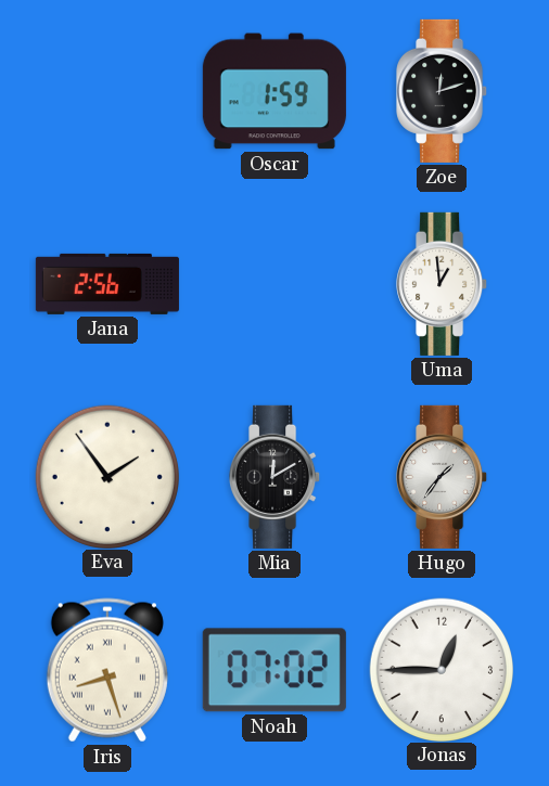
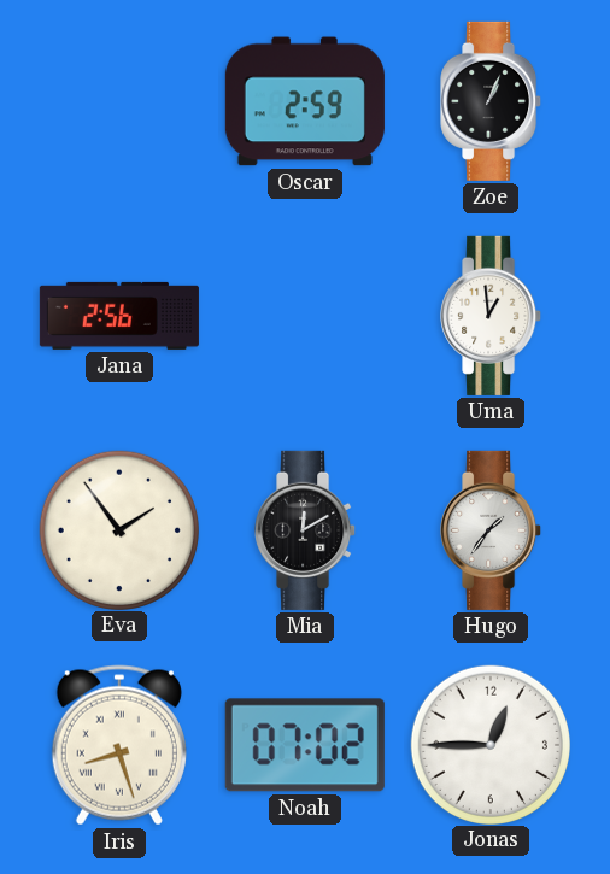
Oscar: 1:59 -> 2:59
Zoe: 12:12 -> 1:04
